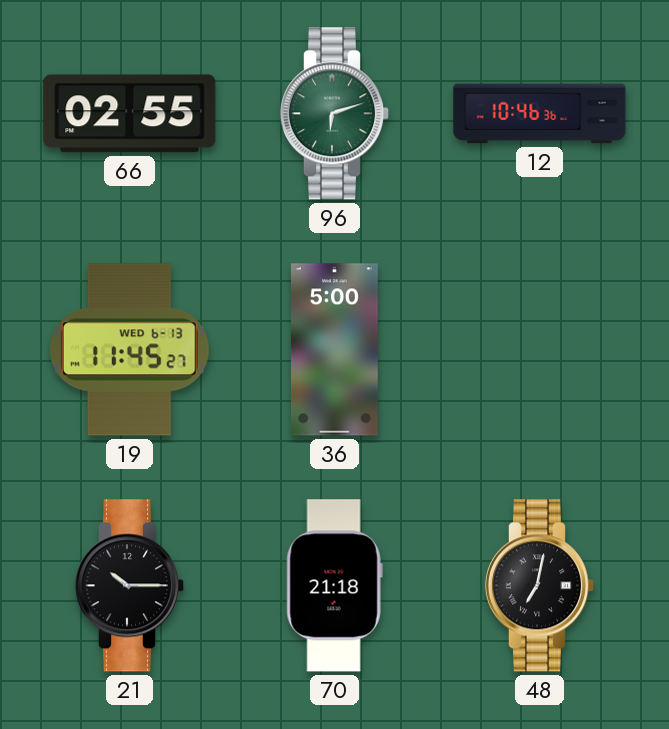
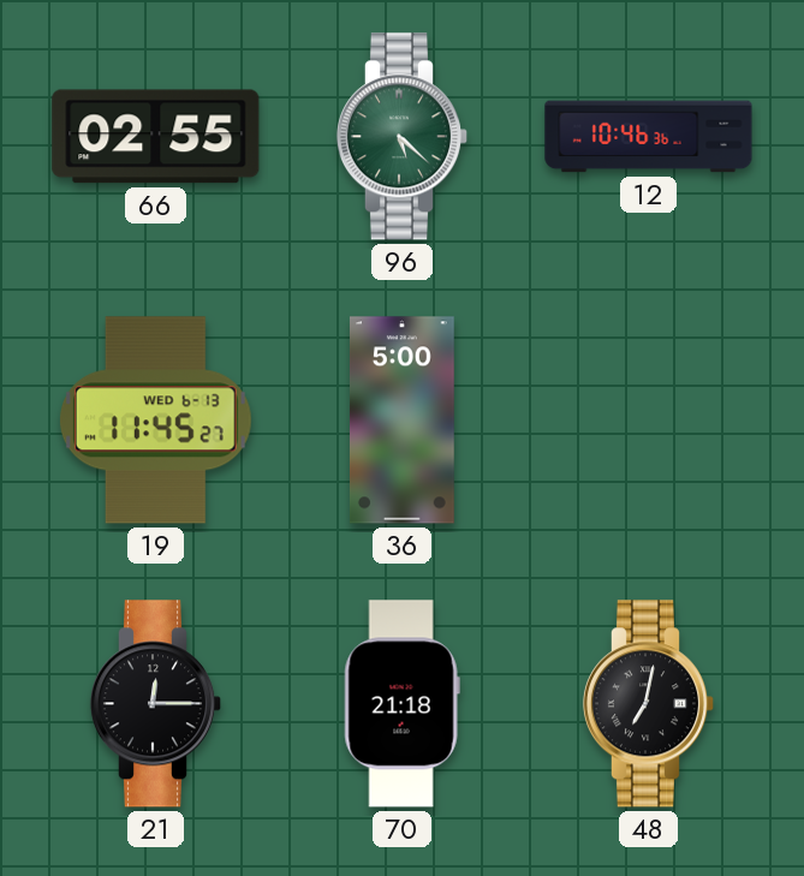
96: 6:12 -> 5:22
21: 10:15 -> 12:15
